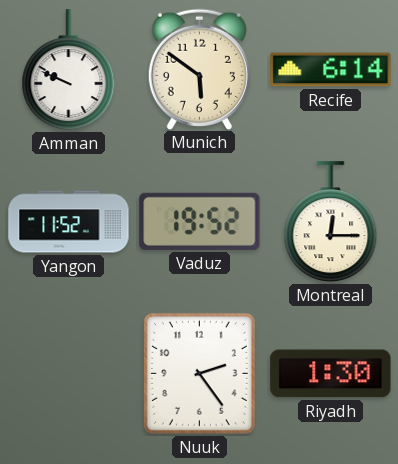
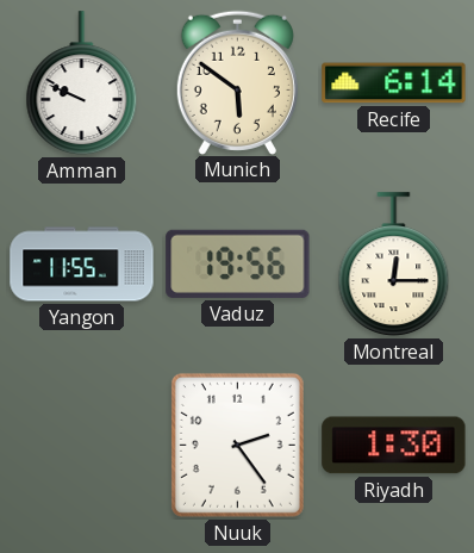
Yangon: 11:52 -> 11:55
Vaduz: 19:52 -> 19:56
